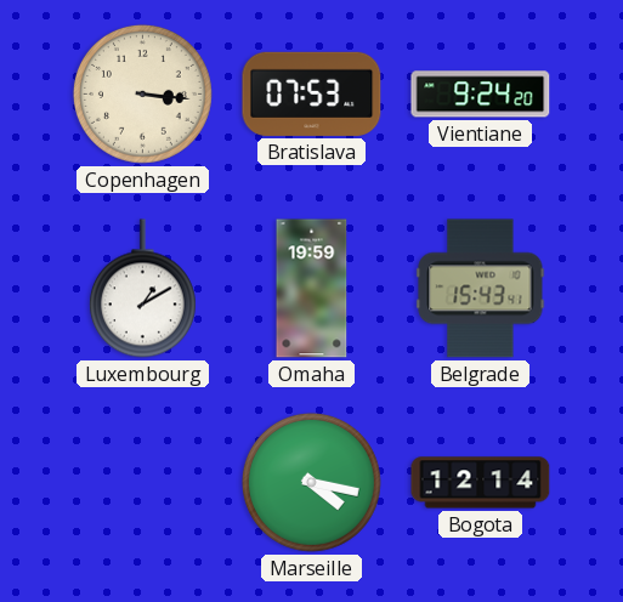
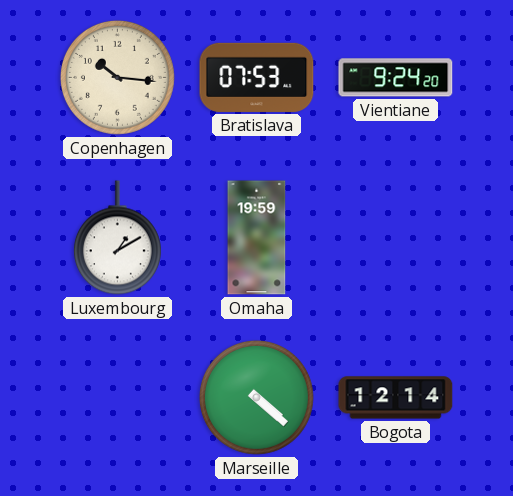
Copenhagen: 3:16 -> 10:16
Belgrade: 15:43 -> none
Marseille: 4:17 -> 4:22
